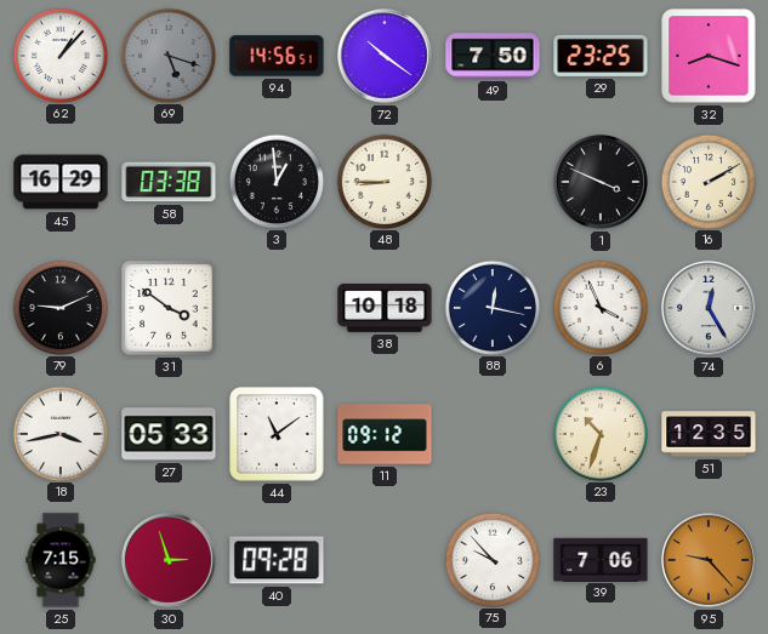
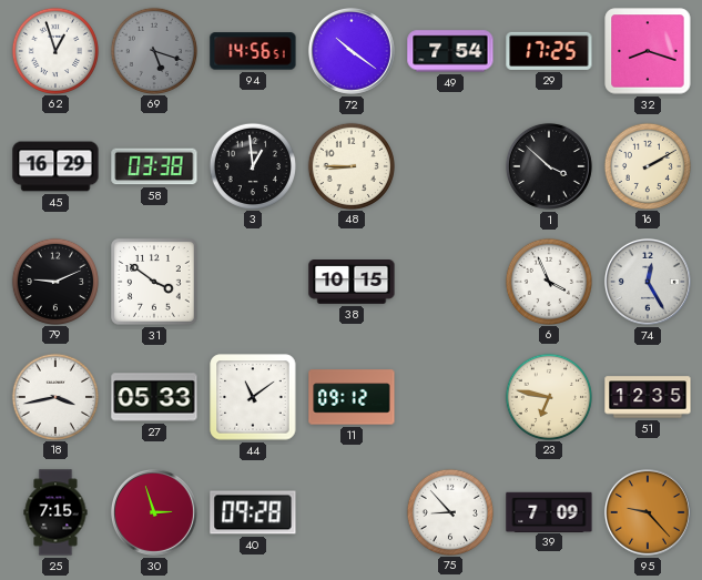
62: 1:07 -> 12:57
49: 7:50 -> 7:54
29: 23:25 -> 17:25
1: 3:49 -> 3:52
38: 10:18 -> 10:15
88: 12:17 -> none
23: 10:33 -> 6:47
75: 9:53 -> 8:53
39: 7:06 -> 7:09
